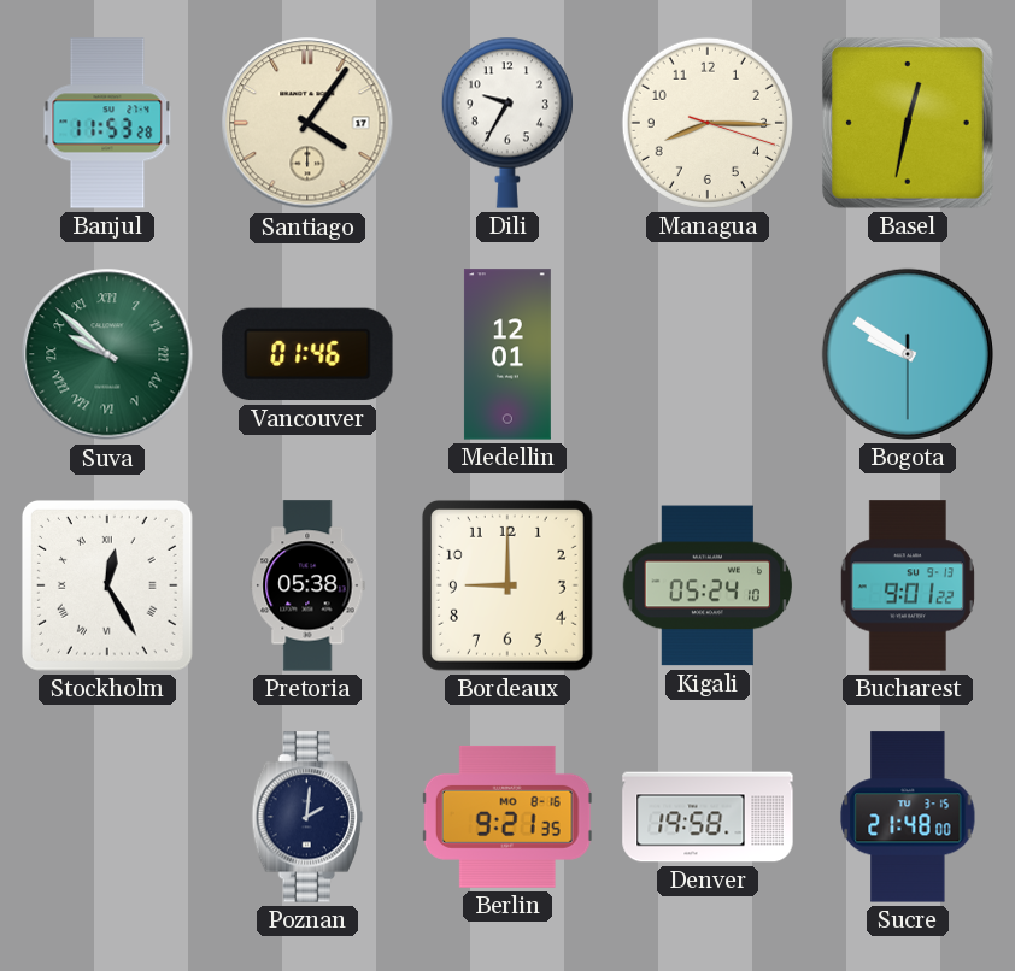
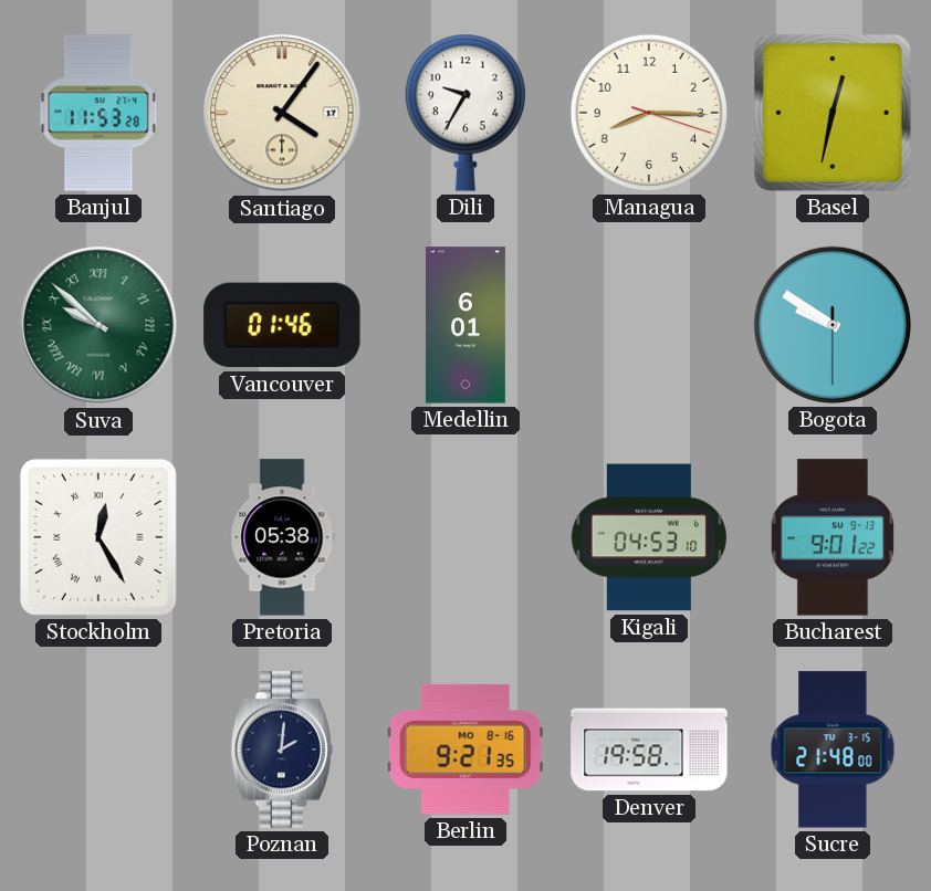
Medellin: 12:01 -> 6:01
Bordeaux: 9:00 -> none
Kigali: 05:24 -> 04:53
